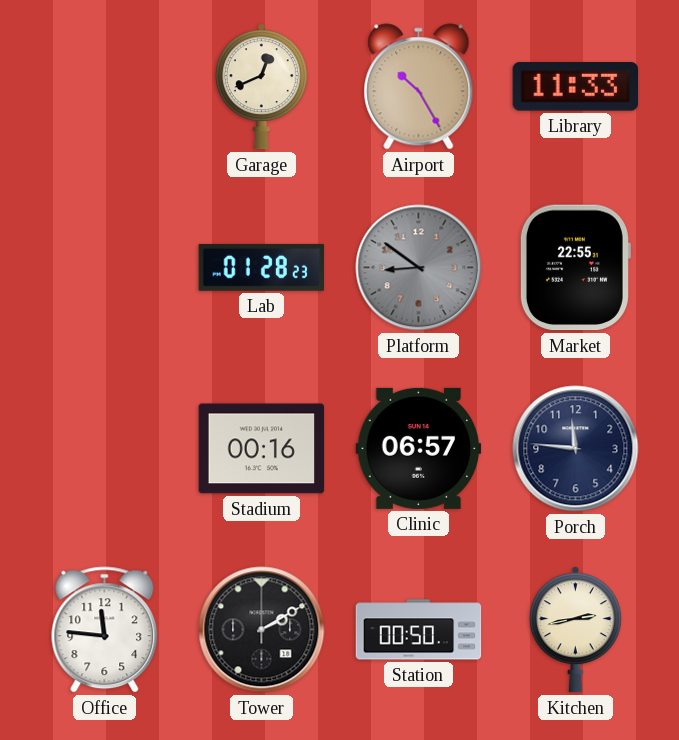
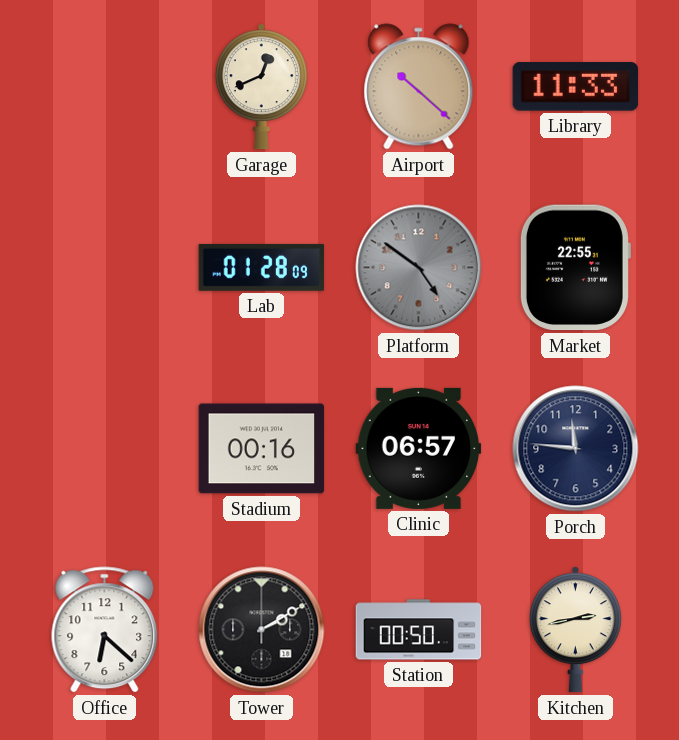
Airport: 10:25 -> 10:22
Lab: 01:28:23 -> 01:28:09
Platform: 8:51 -> 4:51
Office: 11:46 -> 6:22
